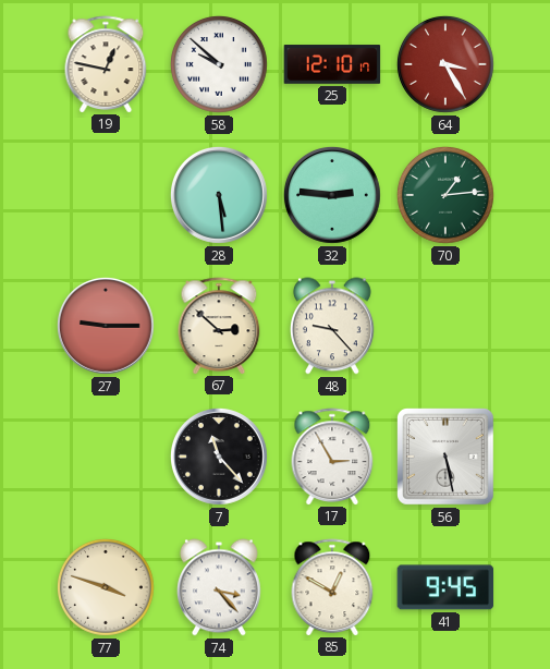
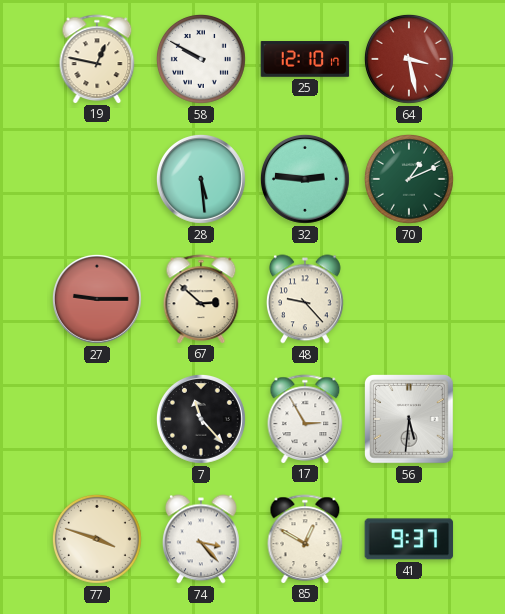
58: 9:52 -> 9:50
64: 3:25 -> 3:28
70: 1:14 -> 1:11
56: 5:28 -> 5:31
41: 9:45 -> 9:37
